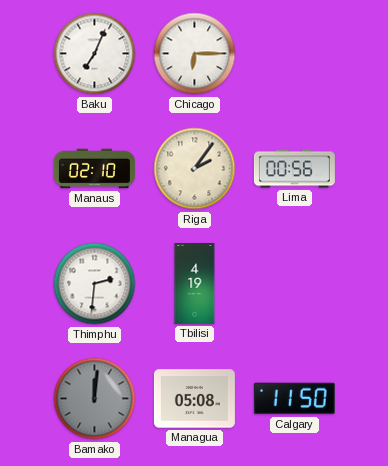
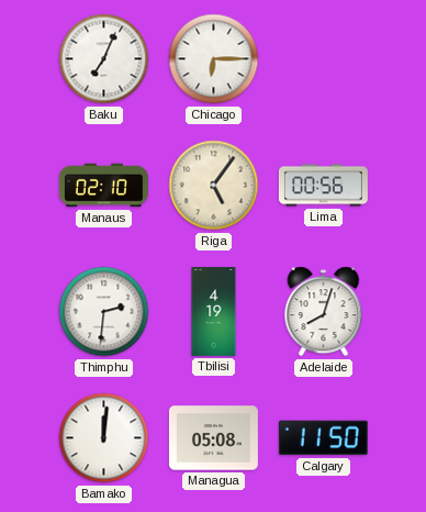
Riga: 2:06 -> 5:06
Adelaide: none -> 8:03
Bamako dial: grey -> white
